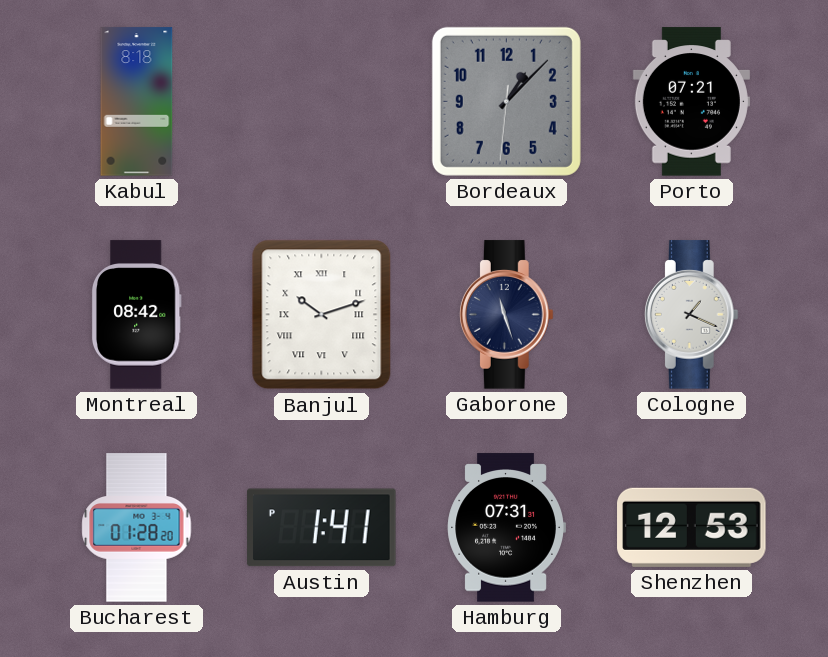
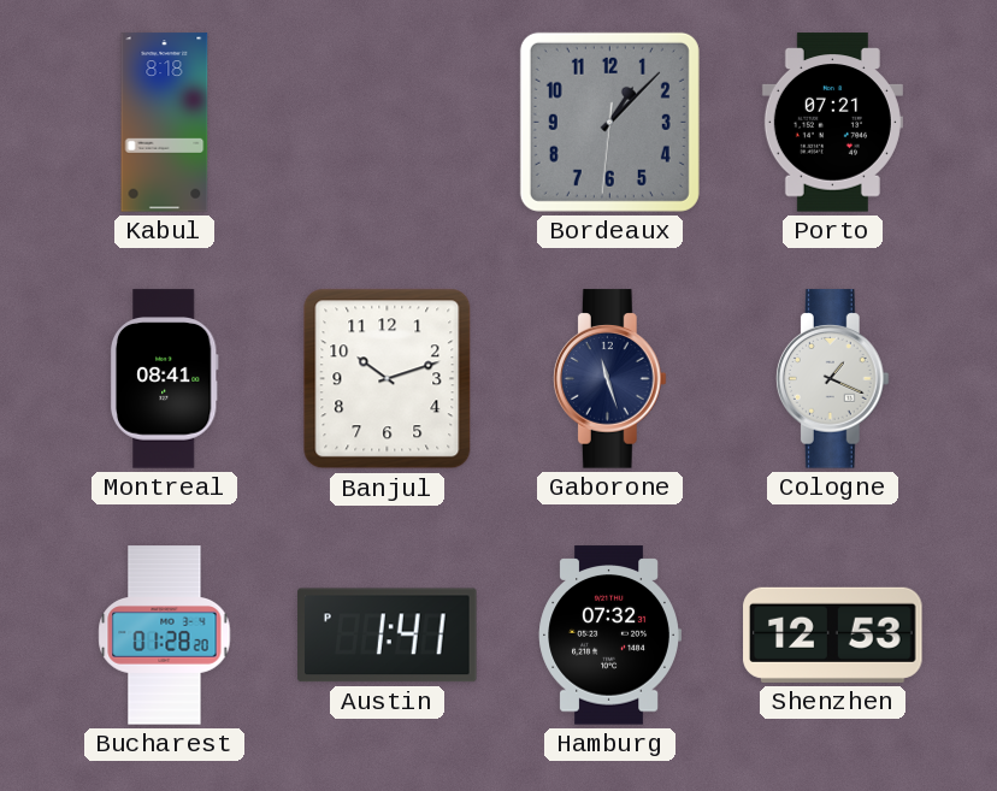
Montreal: 08:42 -> 08:41
Banjul numerals: Roman -> Arabic
Hamburg: 07:31 -> 07:32
